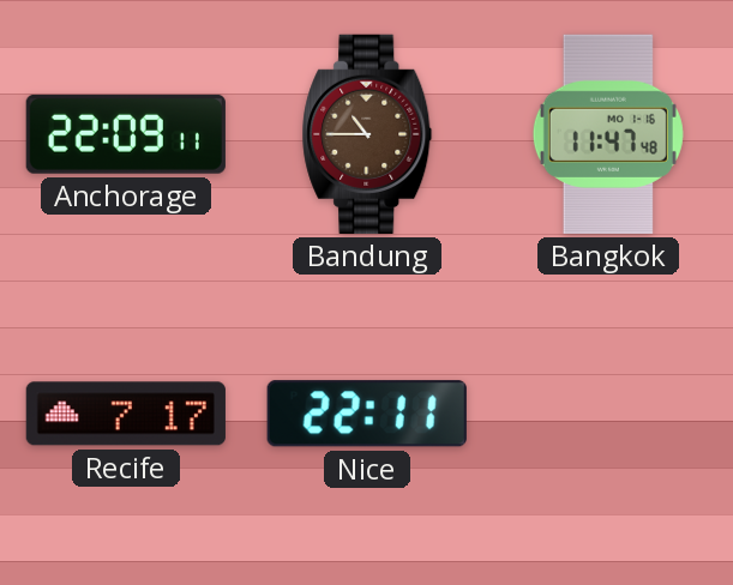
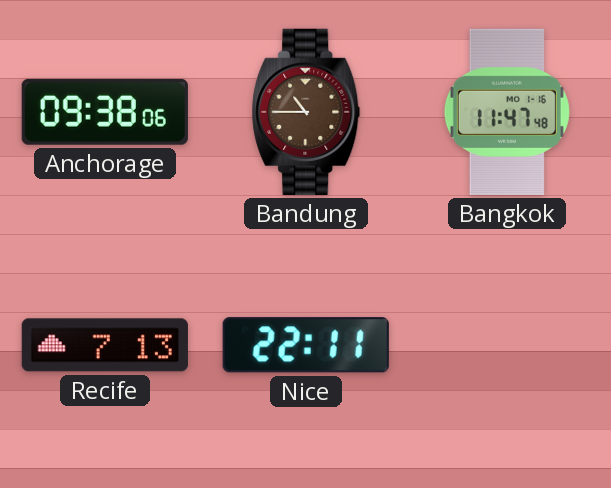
Anchorage: 22:09 -> 09:38
Recife: 7:17 -> 7:13
